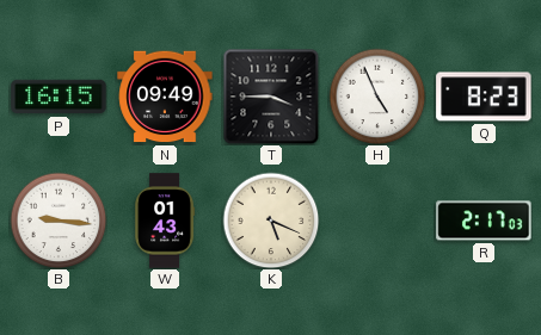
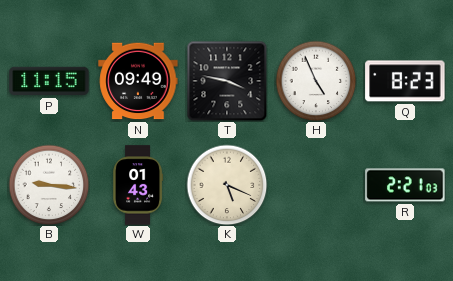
P: 16:15 -> 11:15
T: 3:45 -> 3:47
R: 2:17 -> 2:21
